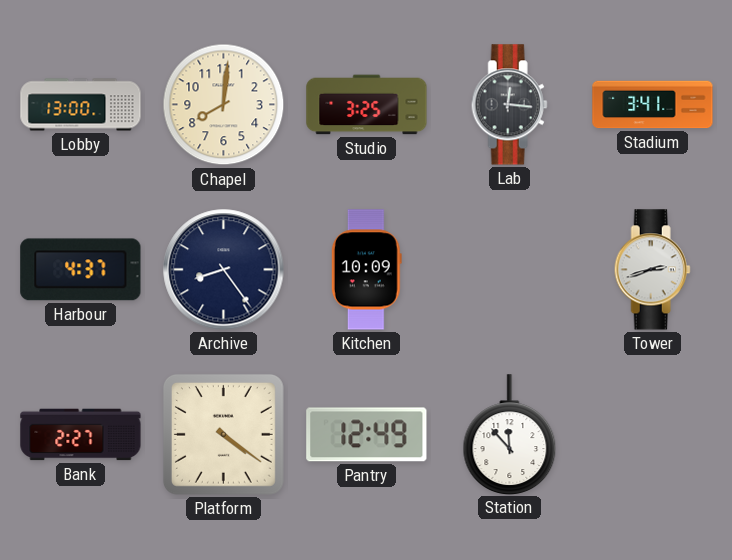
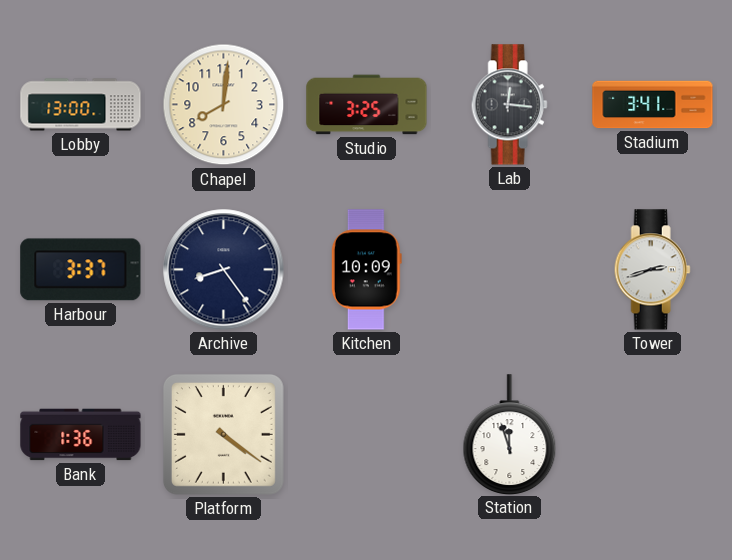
Harbour: 4:37 -> 3:37
Bank: 2:27 -> 1:36
Pantry: 12:49 -> none
Station: 11:53 -> 11:57
